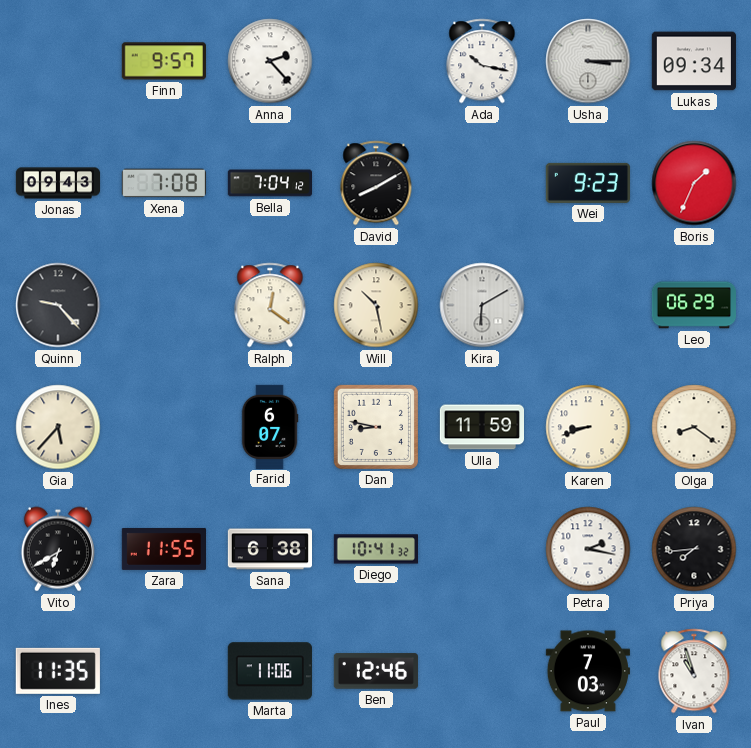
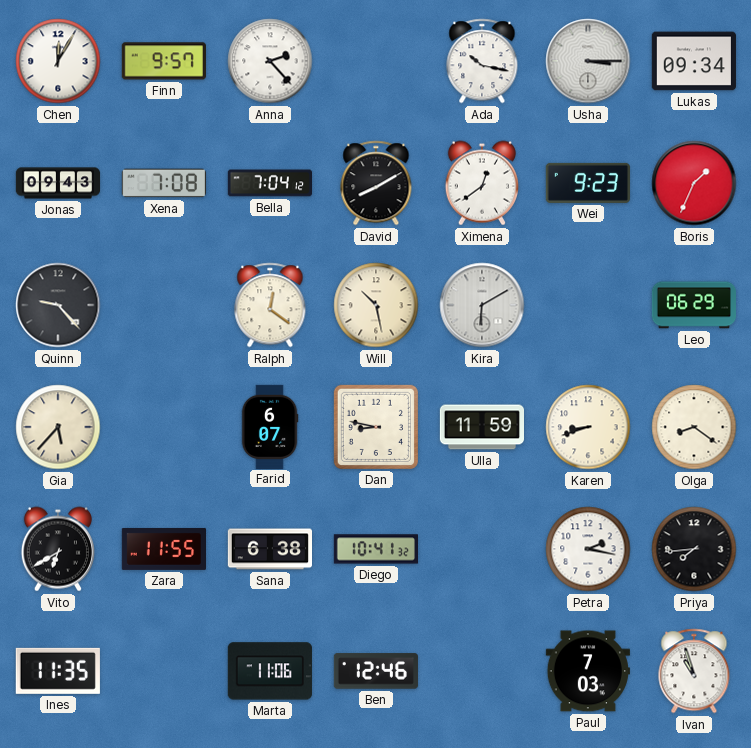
Chen: none -> 12:05
Ximena: none -> 12:39
